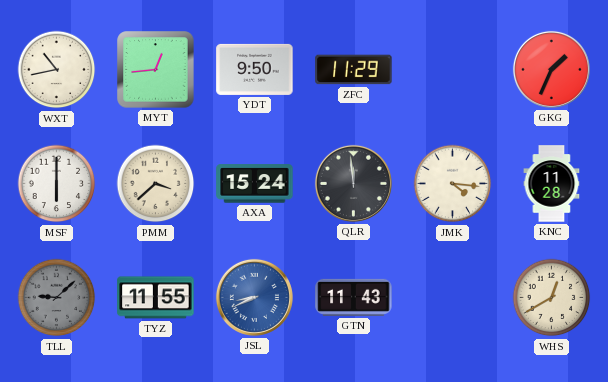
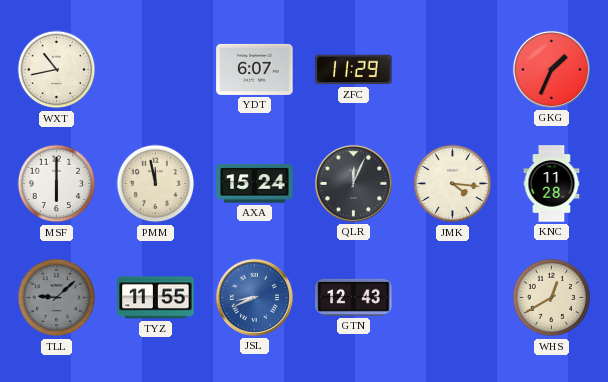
MYT: 12:44 -> none
YDT: 9:50 -> 6:07
PMM: 3:38 -> 11:58
QLR: 11:59 -> 12:04
GTN: 11:43 -> 12:43
